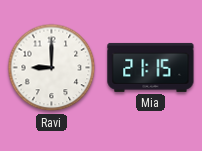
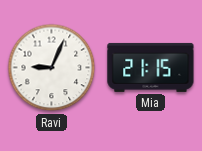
Ravi: 9:00 -> 9:04
